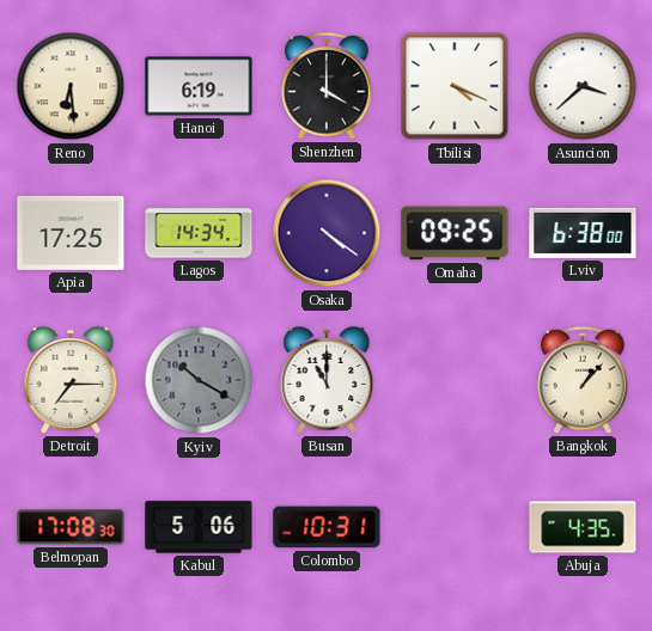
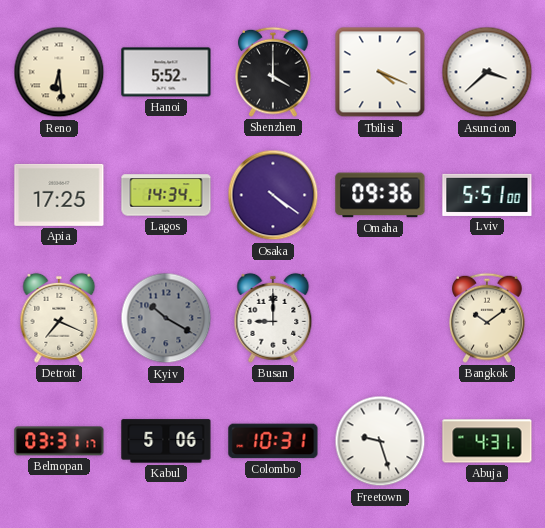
Hanoi: 6:19 -> 5:52
Omaha: 09:25 -> 09:36
Lviv: 6:38 -> 5:51
Detroit: 7:15 -> 7:19
Busan: 11:00 -> 9:00
Bangkok: 1:07 -> 10:09
Belmopan: 17:08 -> 03:31
Freetown: none -> 9:27
Abuja: 4:35 -> 4:31
